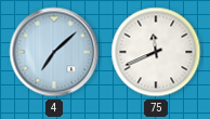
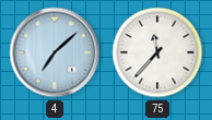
75: 11:41 -> 11:37
